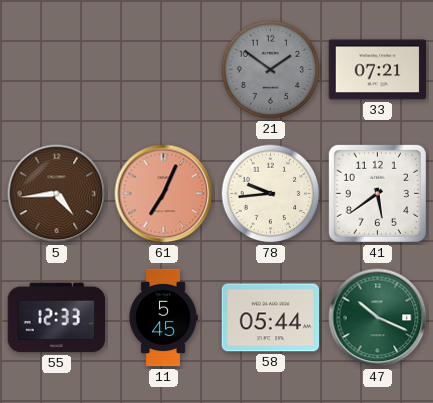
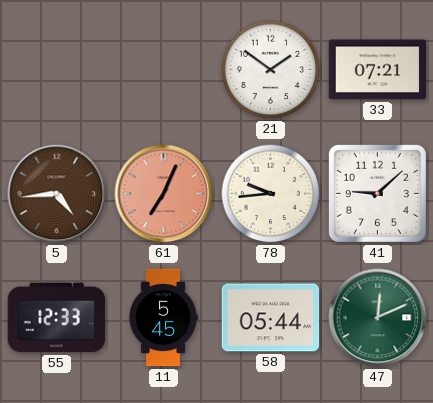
21 dial: grey -> white
41: 5:39 -> 9:08
47: 10:19 -> 12:11
